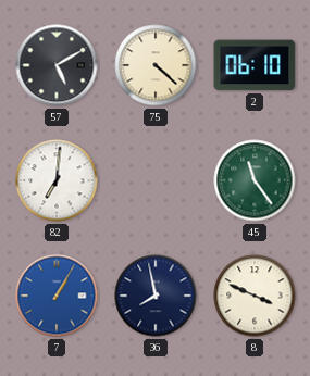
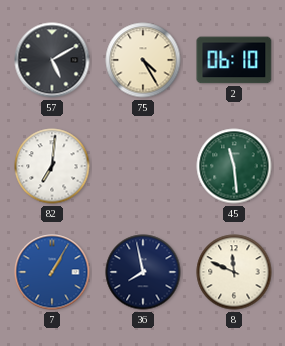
75: 4:22 -> 4:25
45: 11:24 -> 11:29
8: 3:49 -> 11:49
